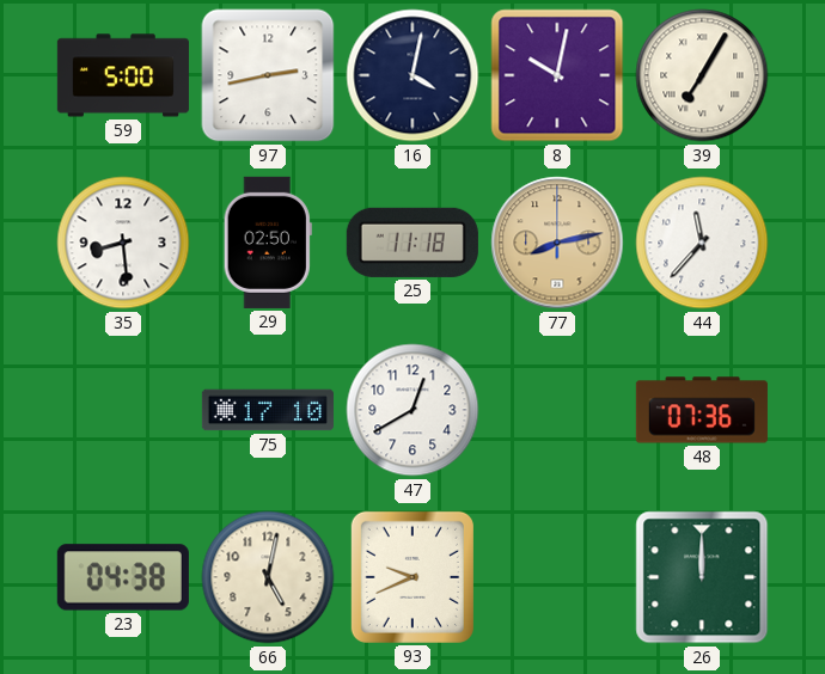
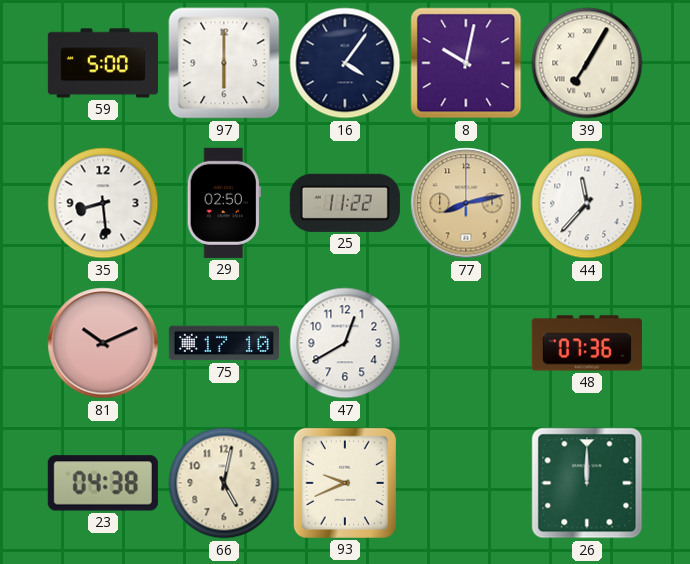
97: 2:43 -> 6:00
16: 4:02 -> 4:06
25: 11:18 -> 11:22
81: none -> 10:11
